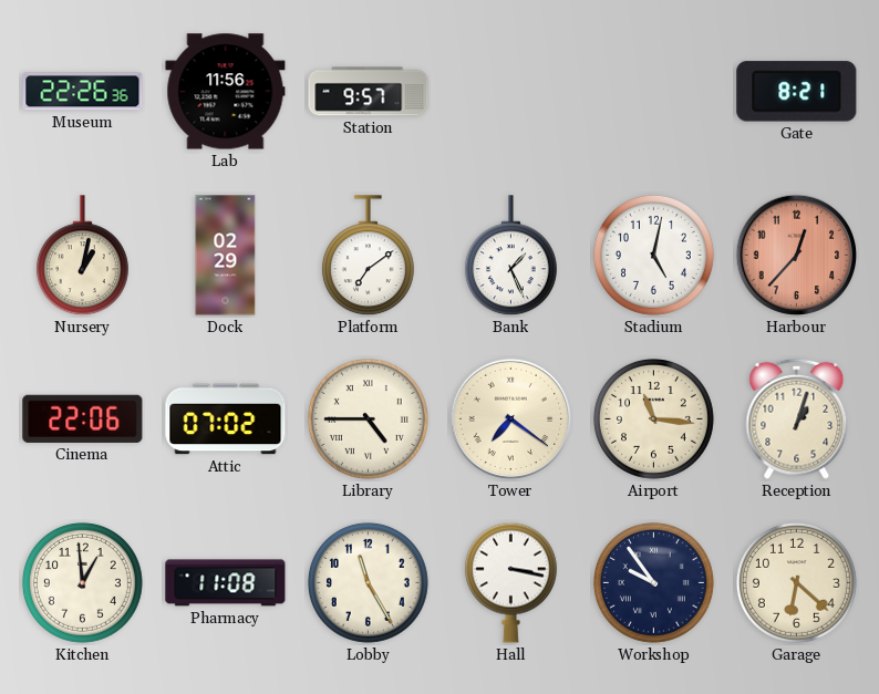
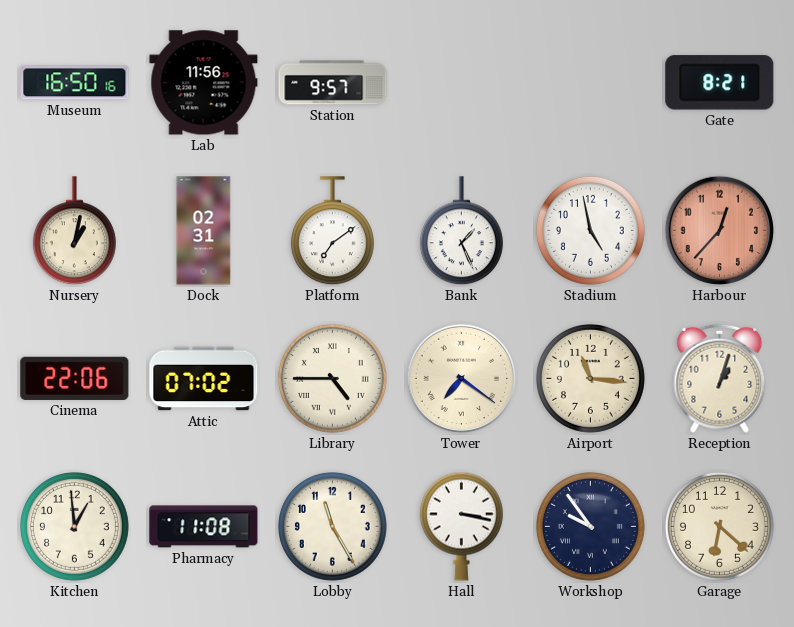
Museum: 22:26 -> 16:50
Dock: 02:29 -> 02:31
Stadium: 5:02 -> 4:58
